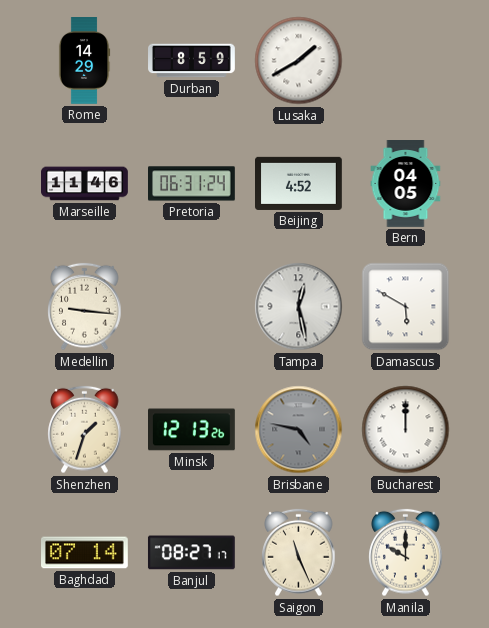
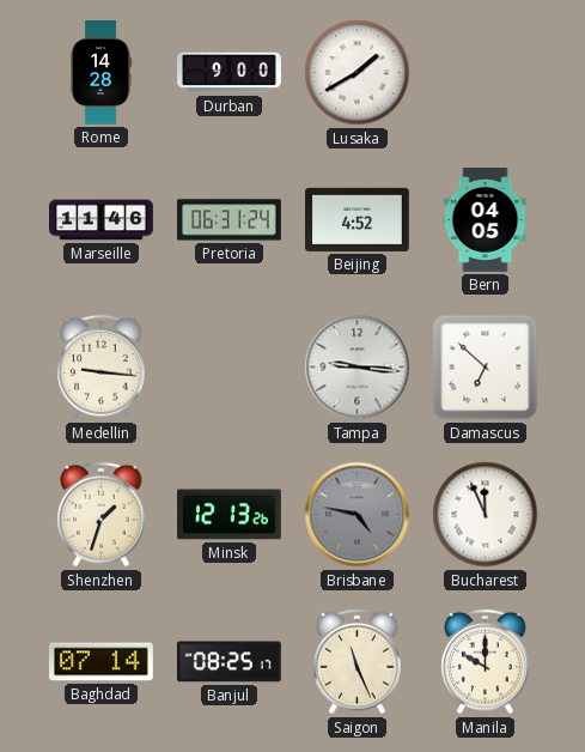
Rome: 14:29 -> 14:28
Durban: 8:59 -> 9:00
Tampa: 12:28 -> 9:16
Damascus: 5:50 -> 6:52
Bucharest: 12:00 -> 11:56
Banjul: 08:27 -> 08:25
